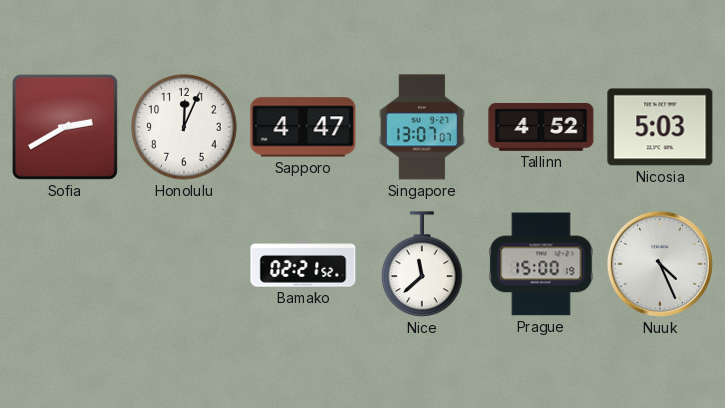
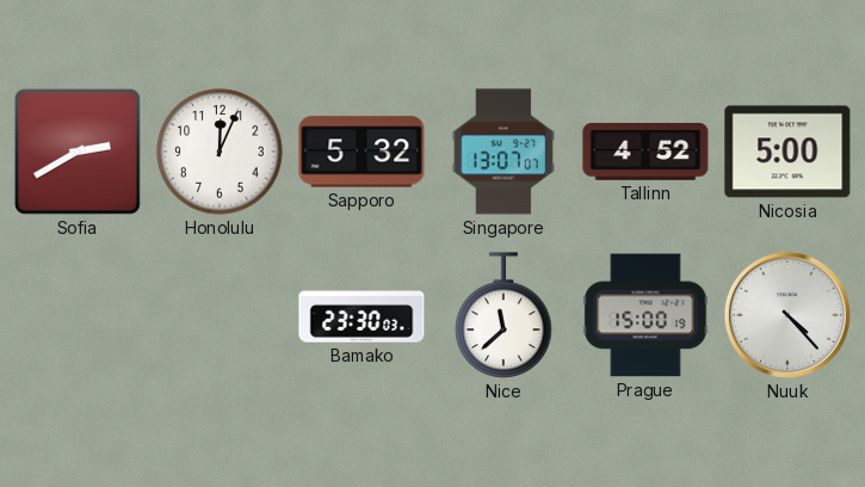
Sapporo: 4:47 -> 5:32
Nicosia: 5:03 -> 5:00
Bamako: 02:21 -> 23:30
Nuuk: 4:26 -> 4:23
